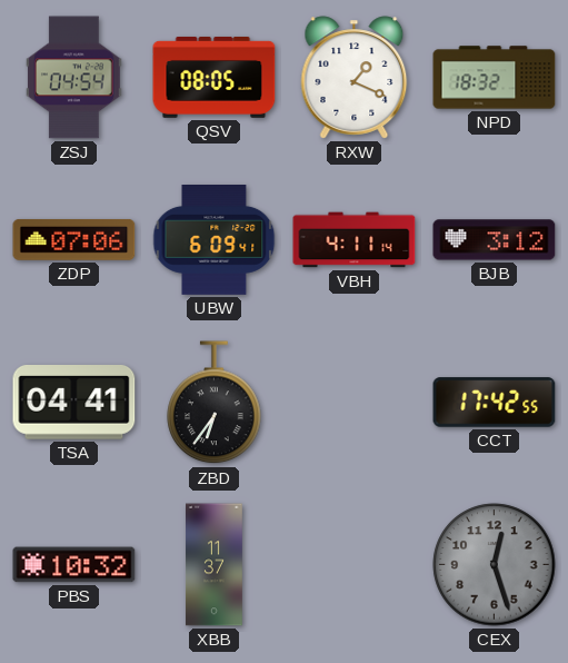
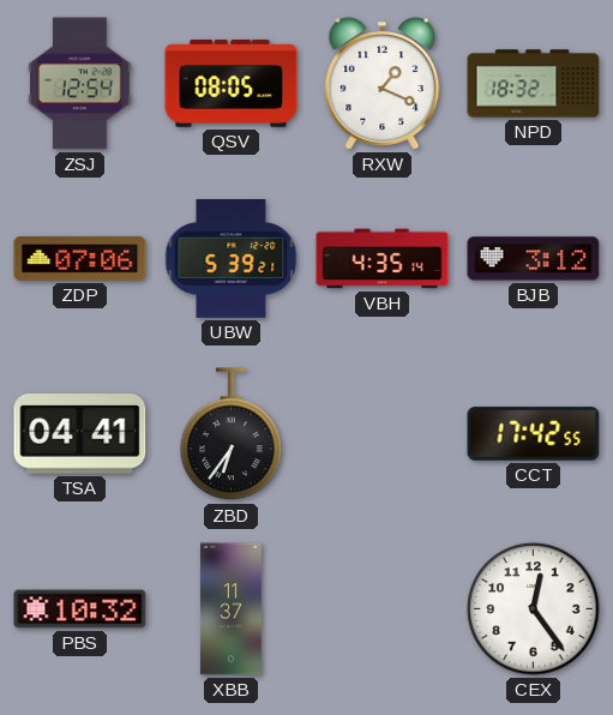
ZSJ: 04:54 -> 12:54
UBW: 6:09 -> 5:39
VBH: 4:11 -> 4:35
CEX: 12:27 -> 12:24
CEX dial: grey -> white
